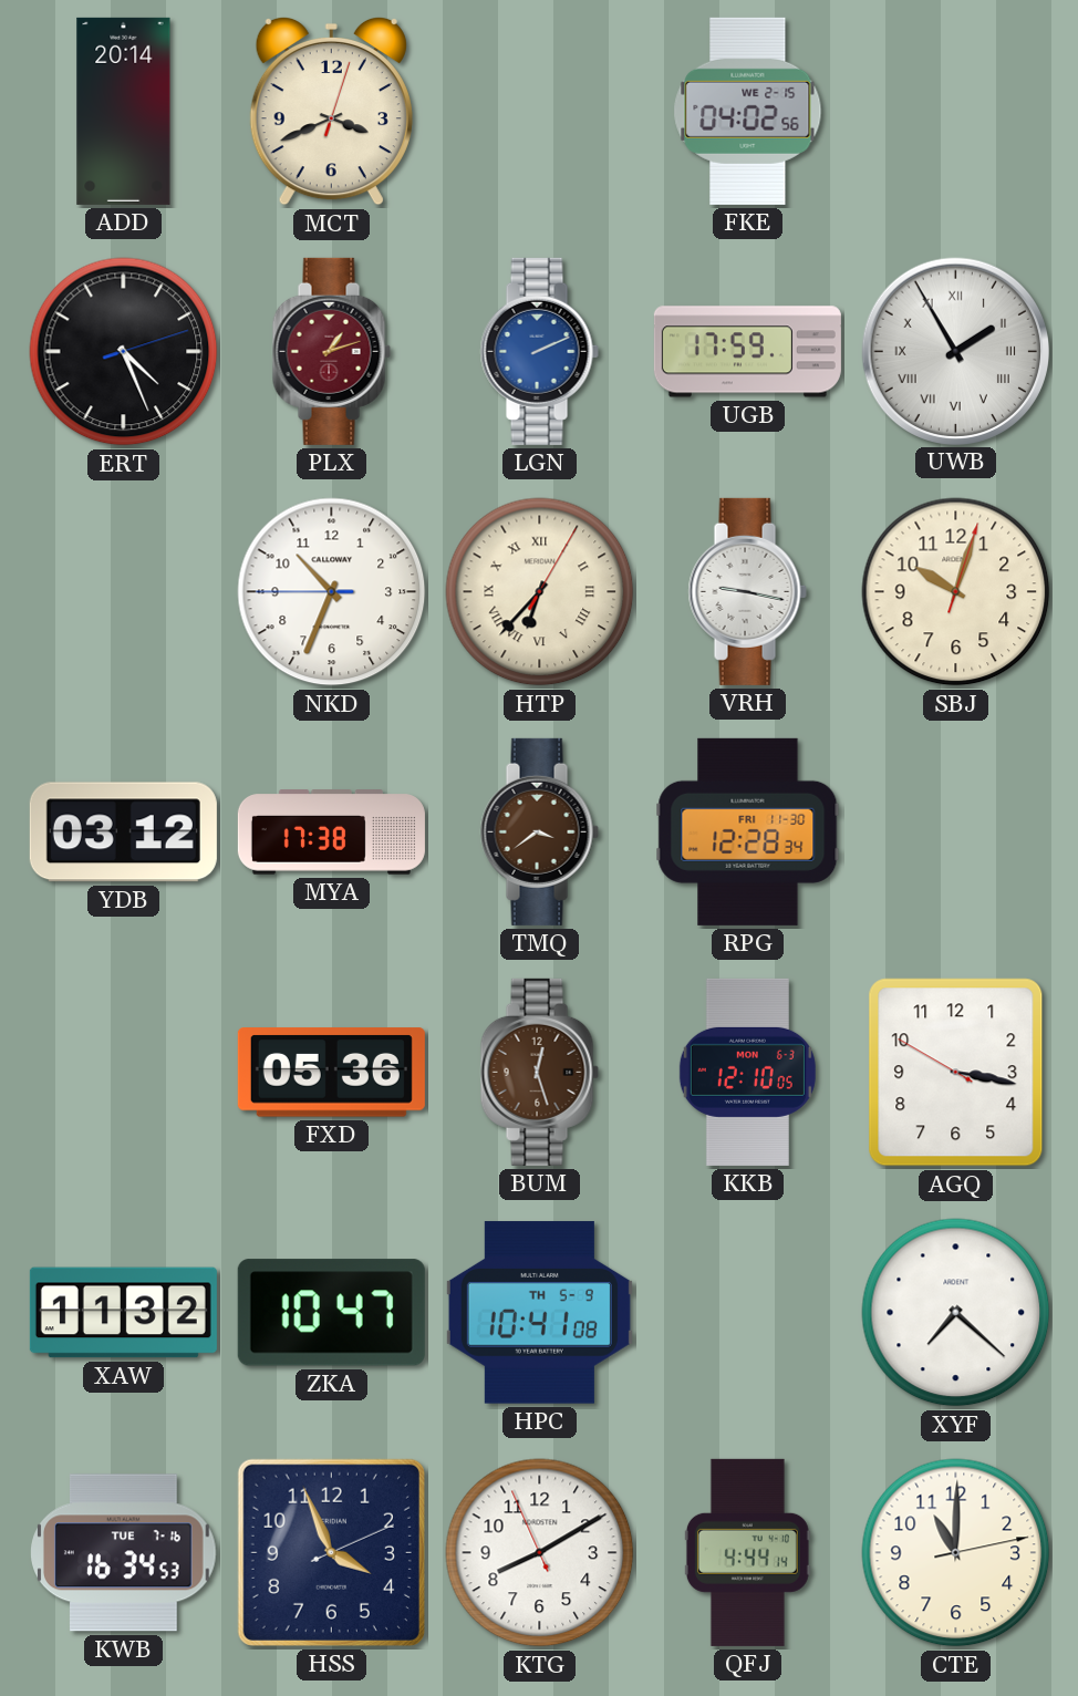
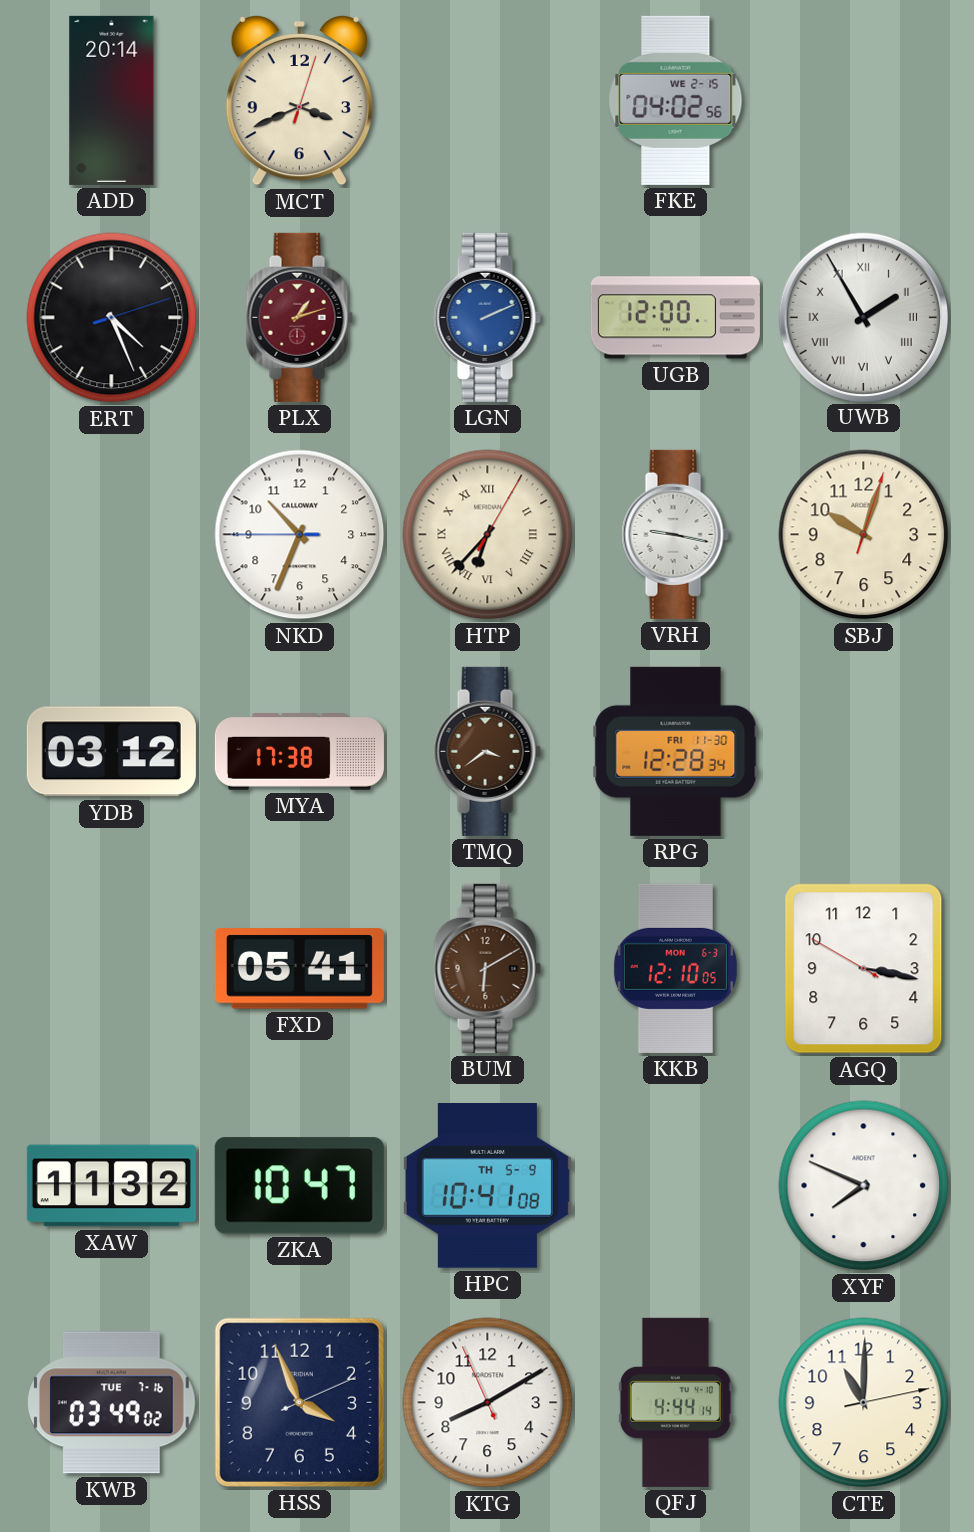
UGB: 17:59 -> 12:00
FXD: 05:36 -> 05:41
BUM: 12:27 -> 6:10
XYF: 7:22 -> 7:49
KWB: 16:34 -> 03:49
